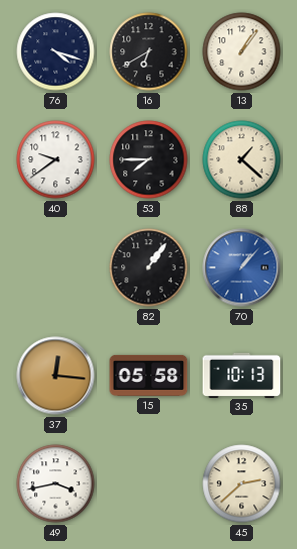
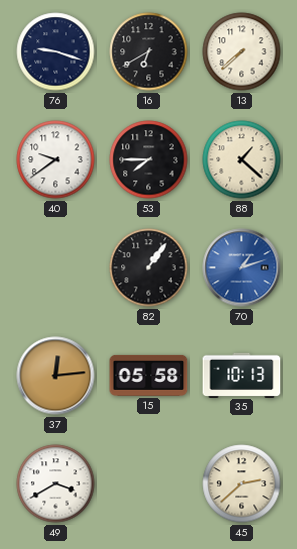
76: 4:18 -> 9:18
13: 1:06 -> 7:38
70: 1:07 -> 1:12
37: 12:16 -> 12:14
49: 3:43 -> 3:40
